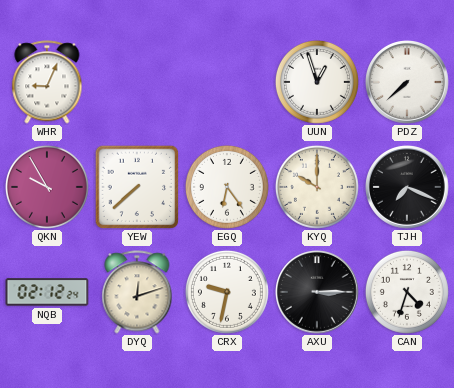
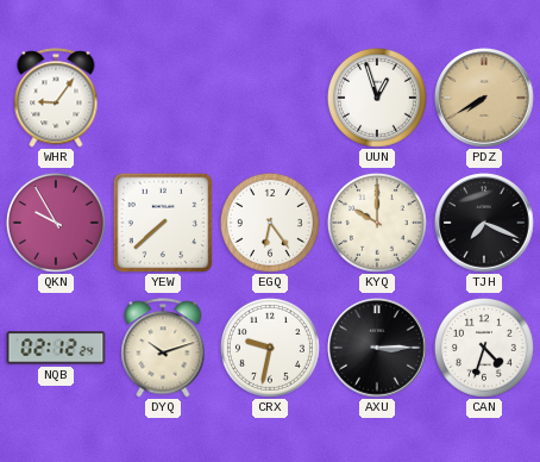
WHR: 9:04 -> 9:06
PDZ: 7:38 -> 7:40
PDZ dial: white -> champagne
DYQ: 12:12 -> 10:12
